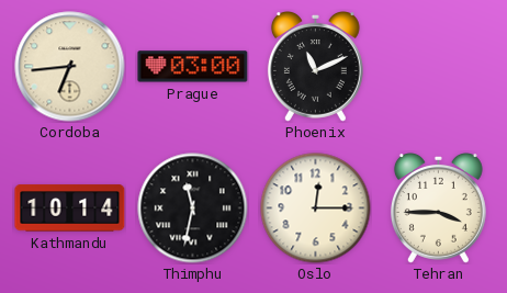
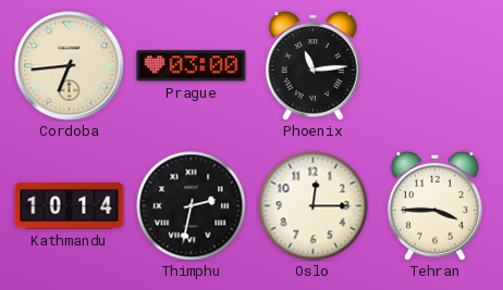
Phoenix: 11:11 -> 11:14
Thimphu: 11:32 -> 2:32
